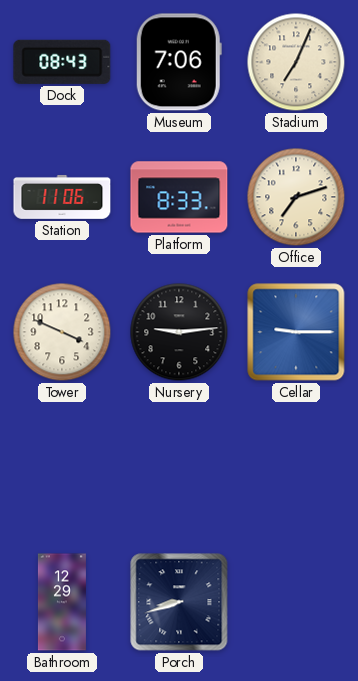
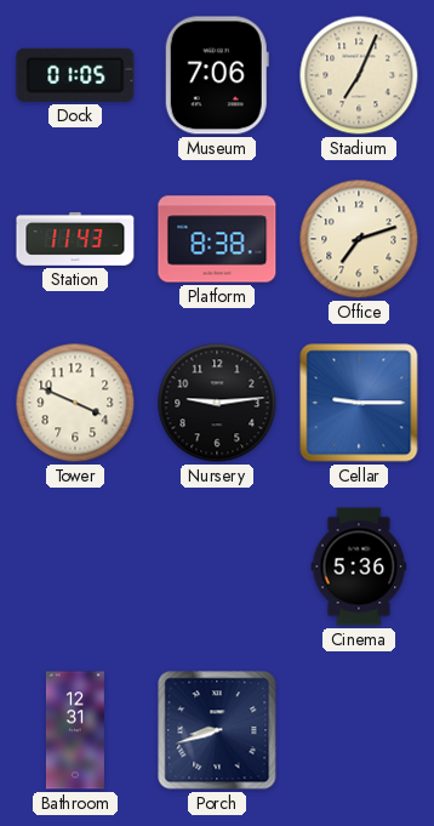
Dock: 08:43 -> 01:05
Station: 11:06 -> 11:43
Platform: 8:33 -> 8:38
Cinema: none -> 5:36
Bathroom: 12:29 -> 12:31
